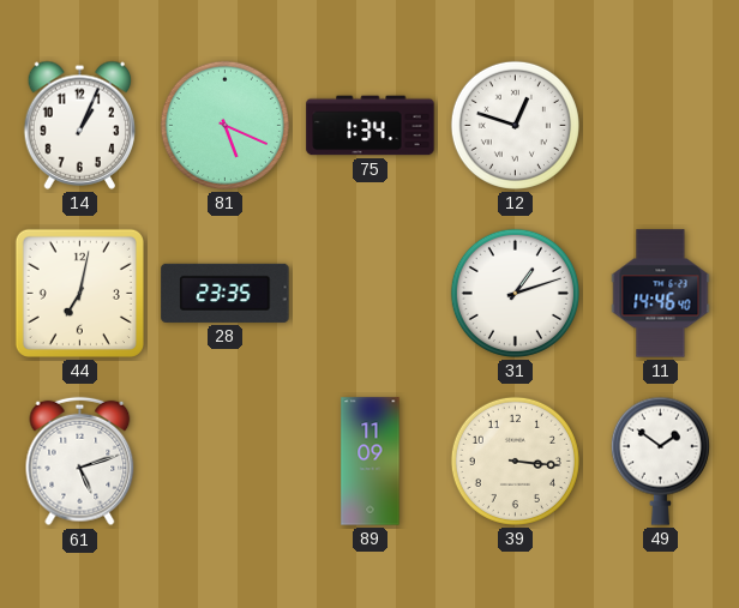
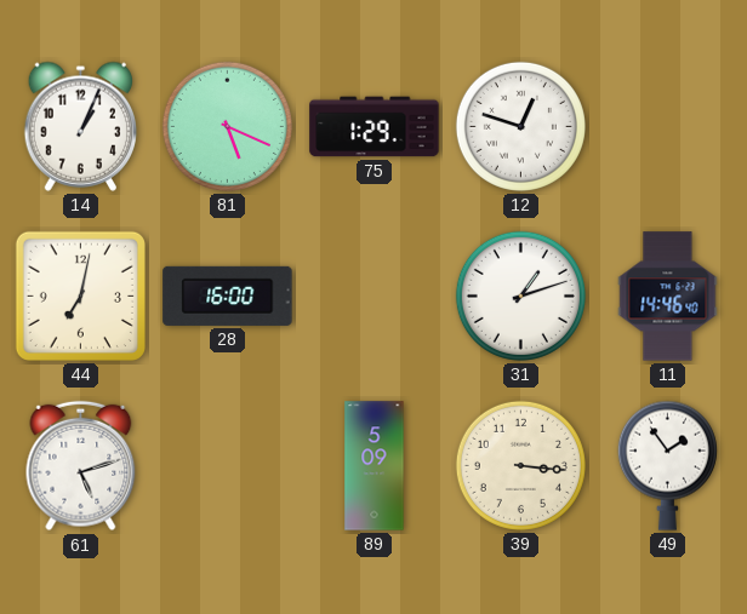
75: 1:34 -> 1:29
28: 23:35 -> 16:00
89: 11:09 -> 5:09
49: 1:51 -> 1:54
